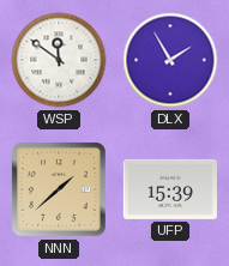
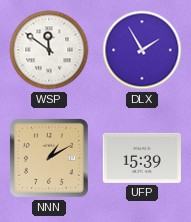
NNN: 1:38 -> 1:10
